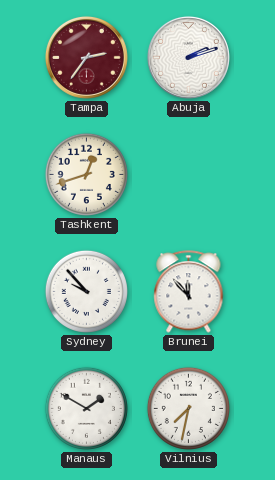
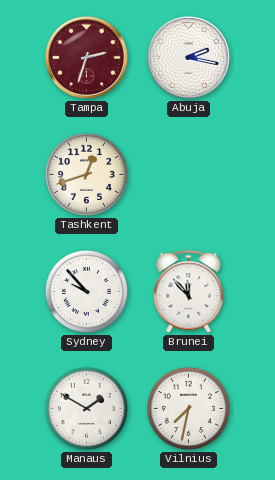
Tampa: 2:36 -> 2:33
Abuja: 2:12 -> 2:17
